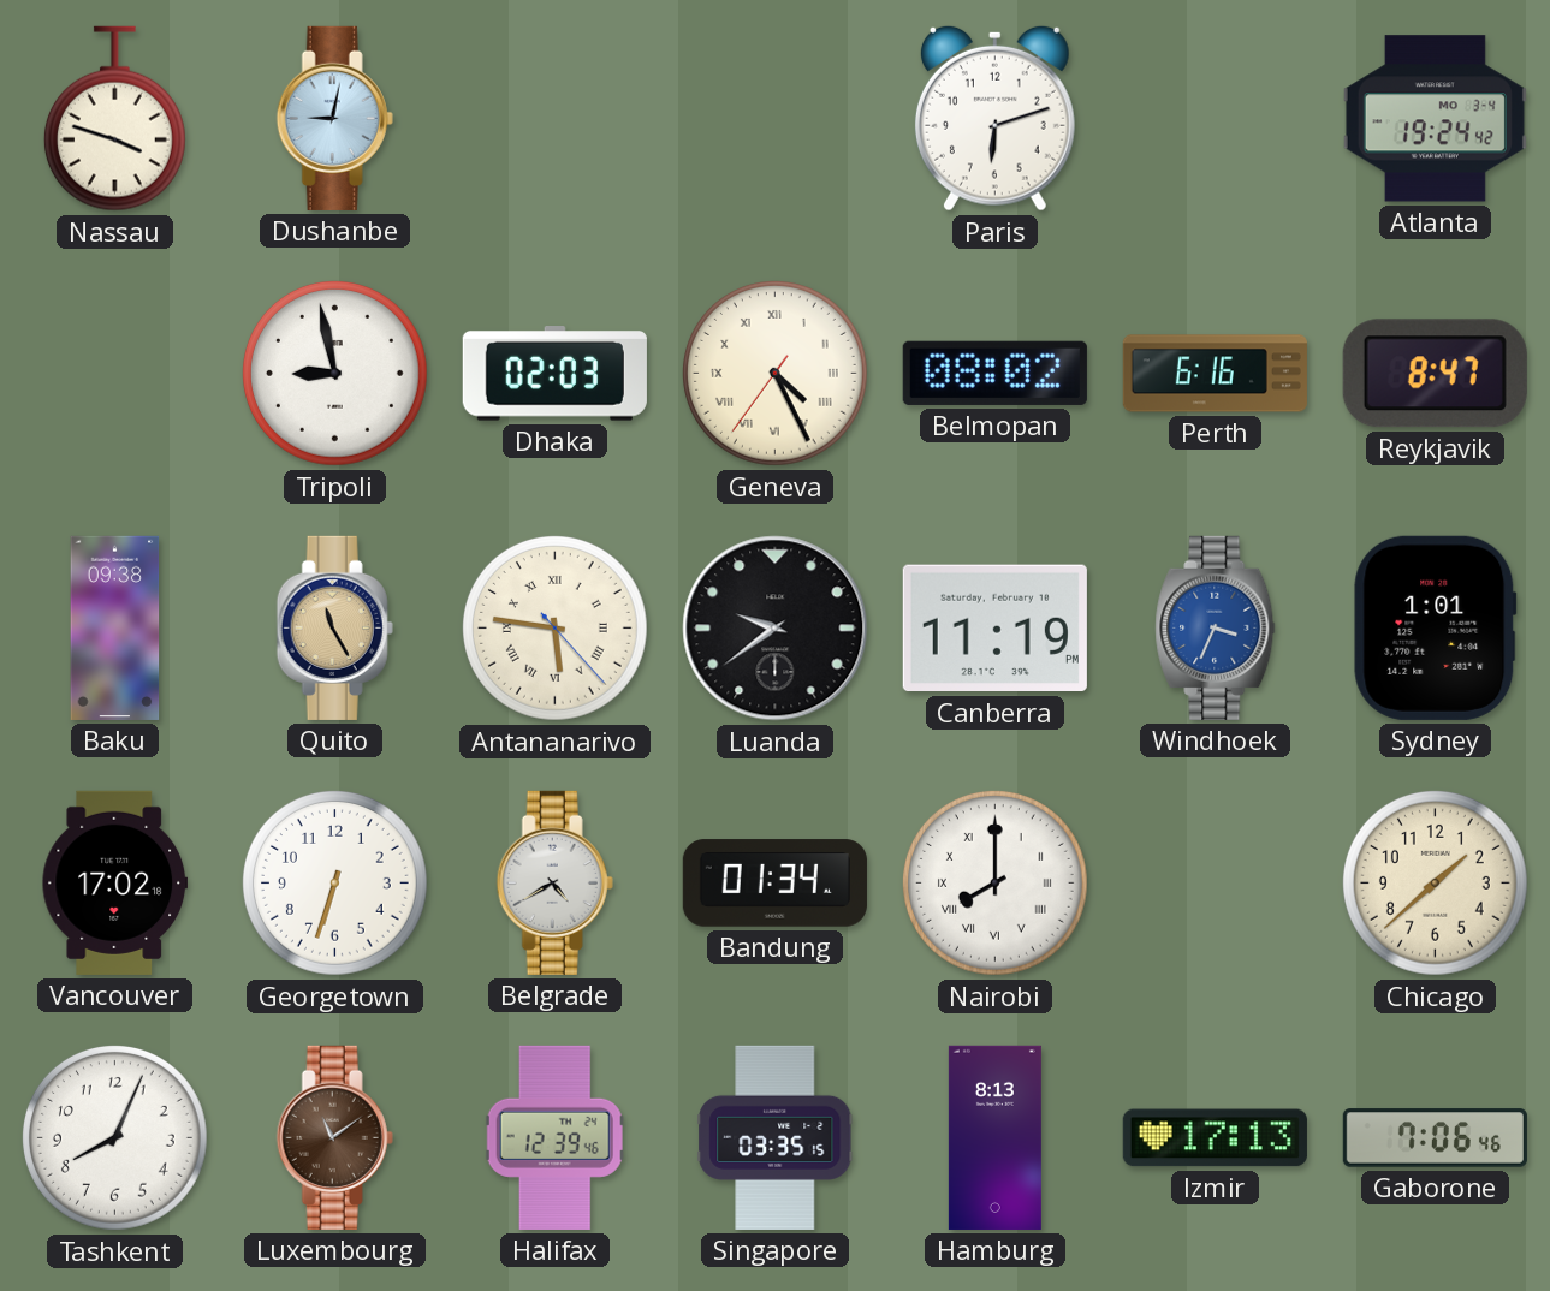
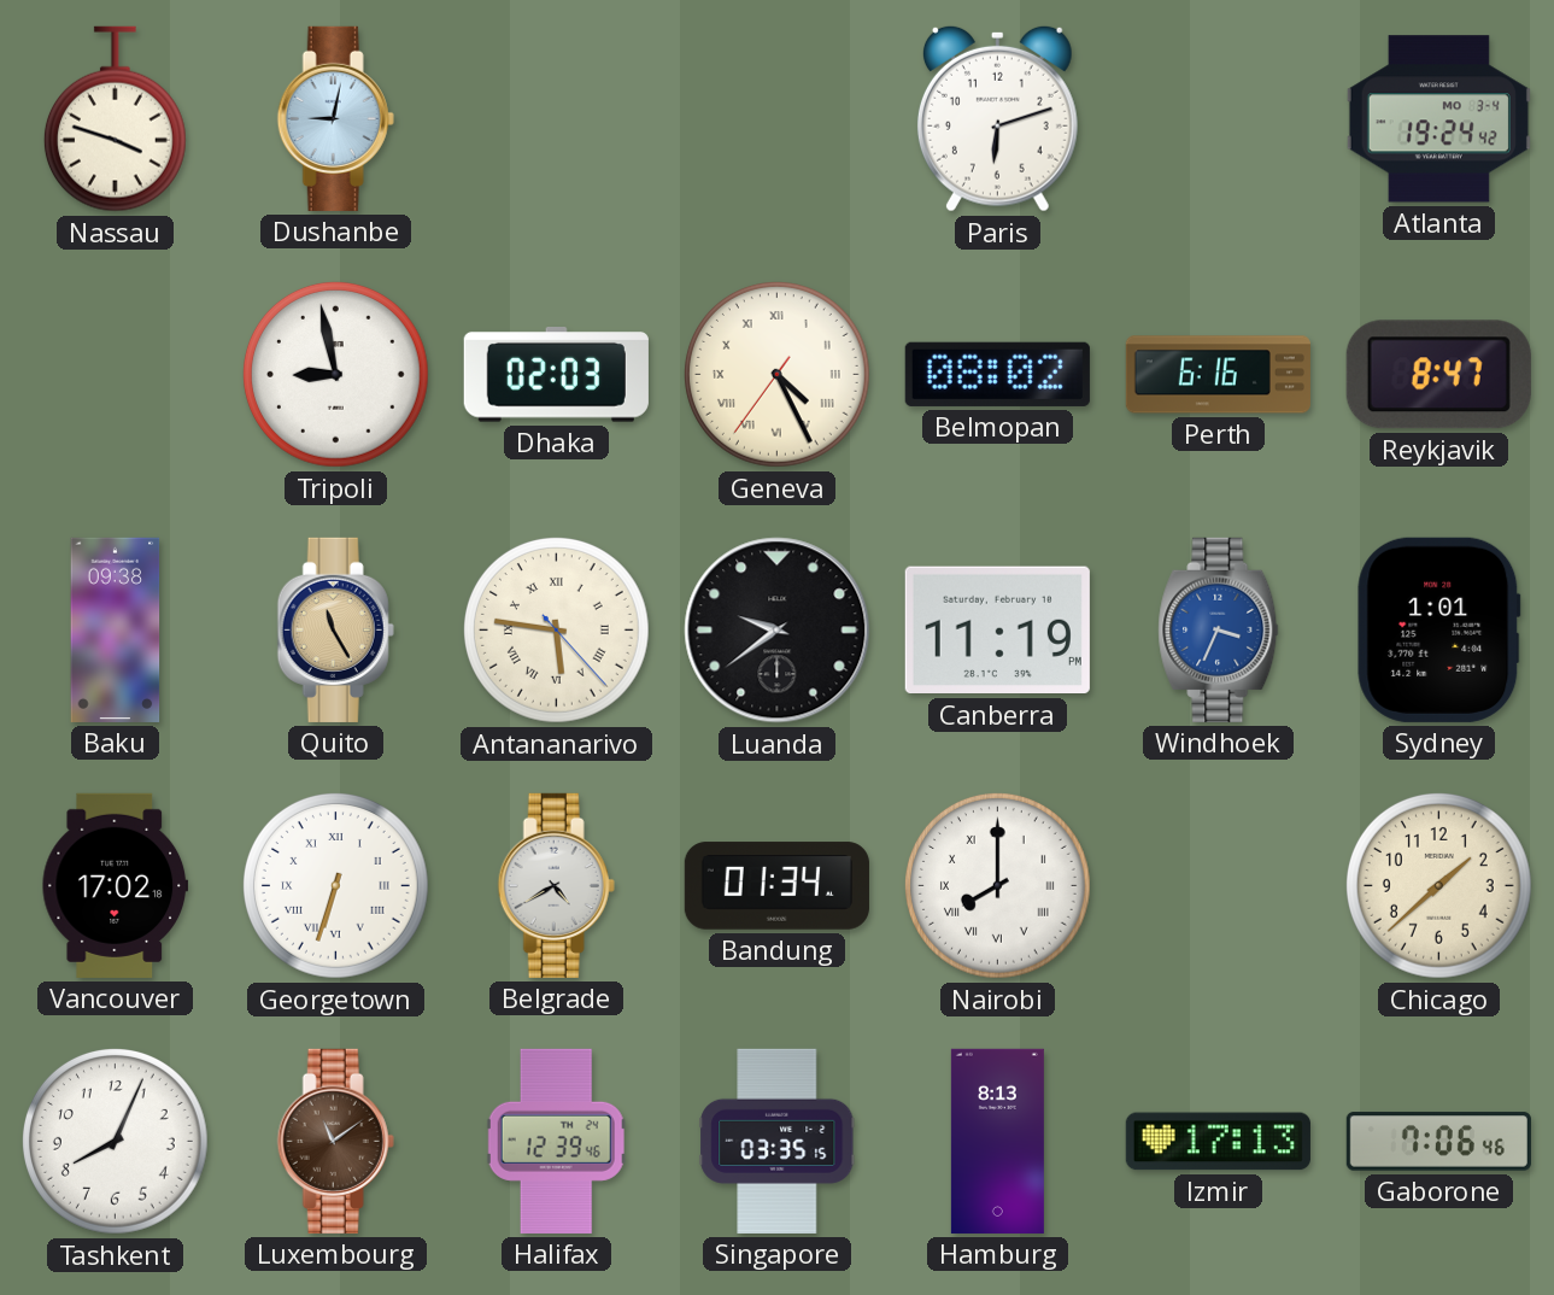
Georgetown numerals: Arabic -> Roman
